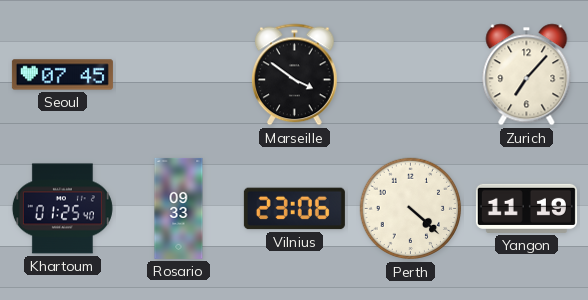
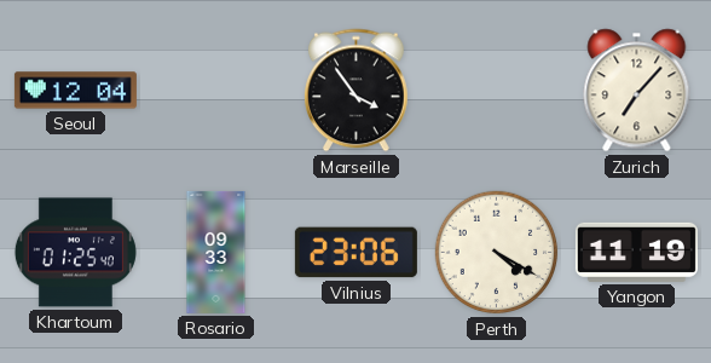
Seoul: 07:45 -> 12:04
Marseille: 3:51 -> 3:54
Perth: 4:22 -> 4:20
